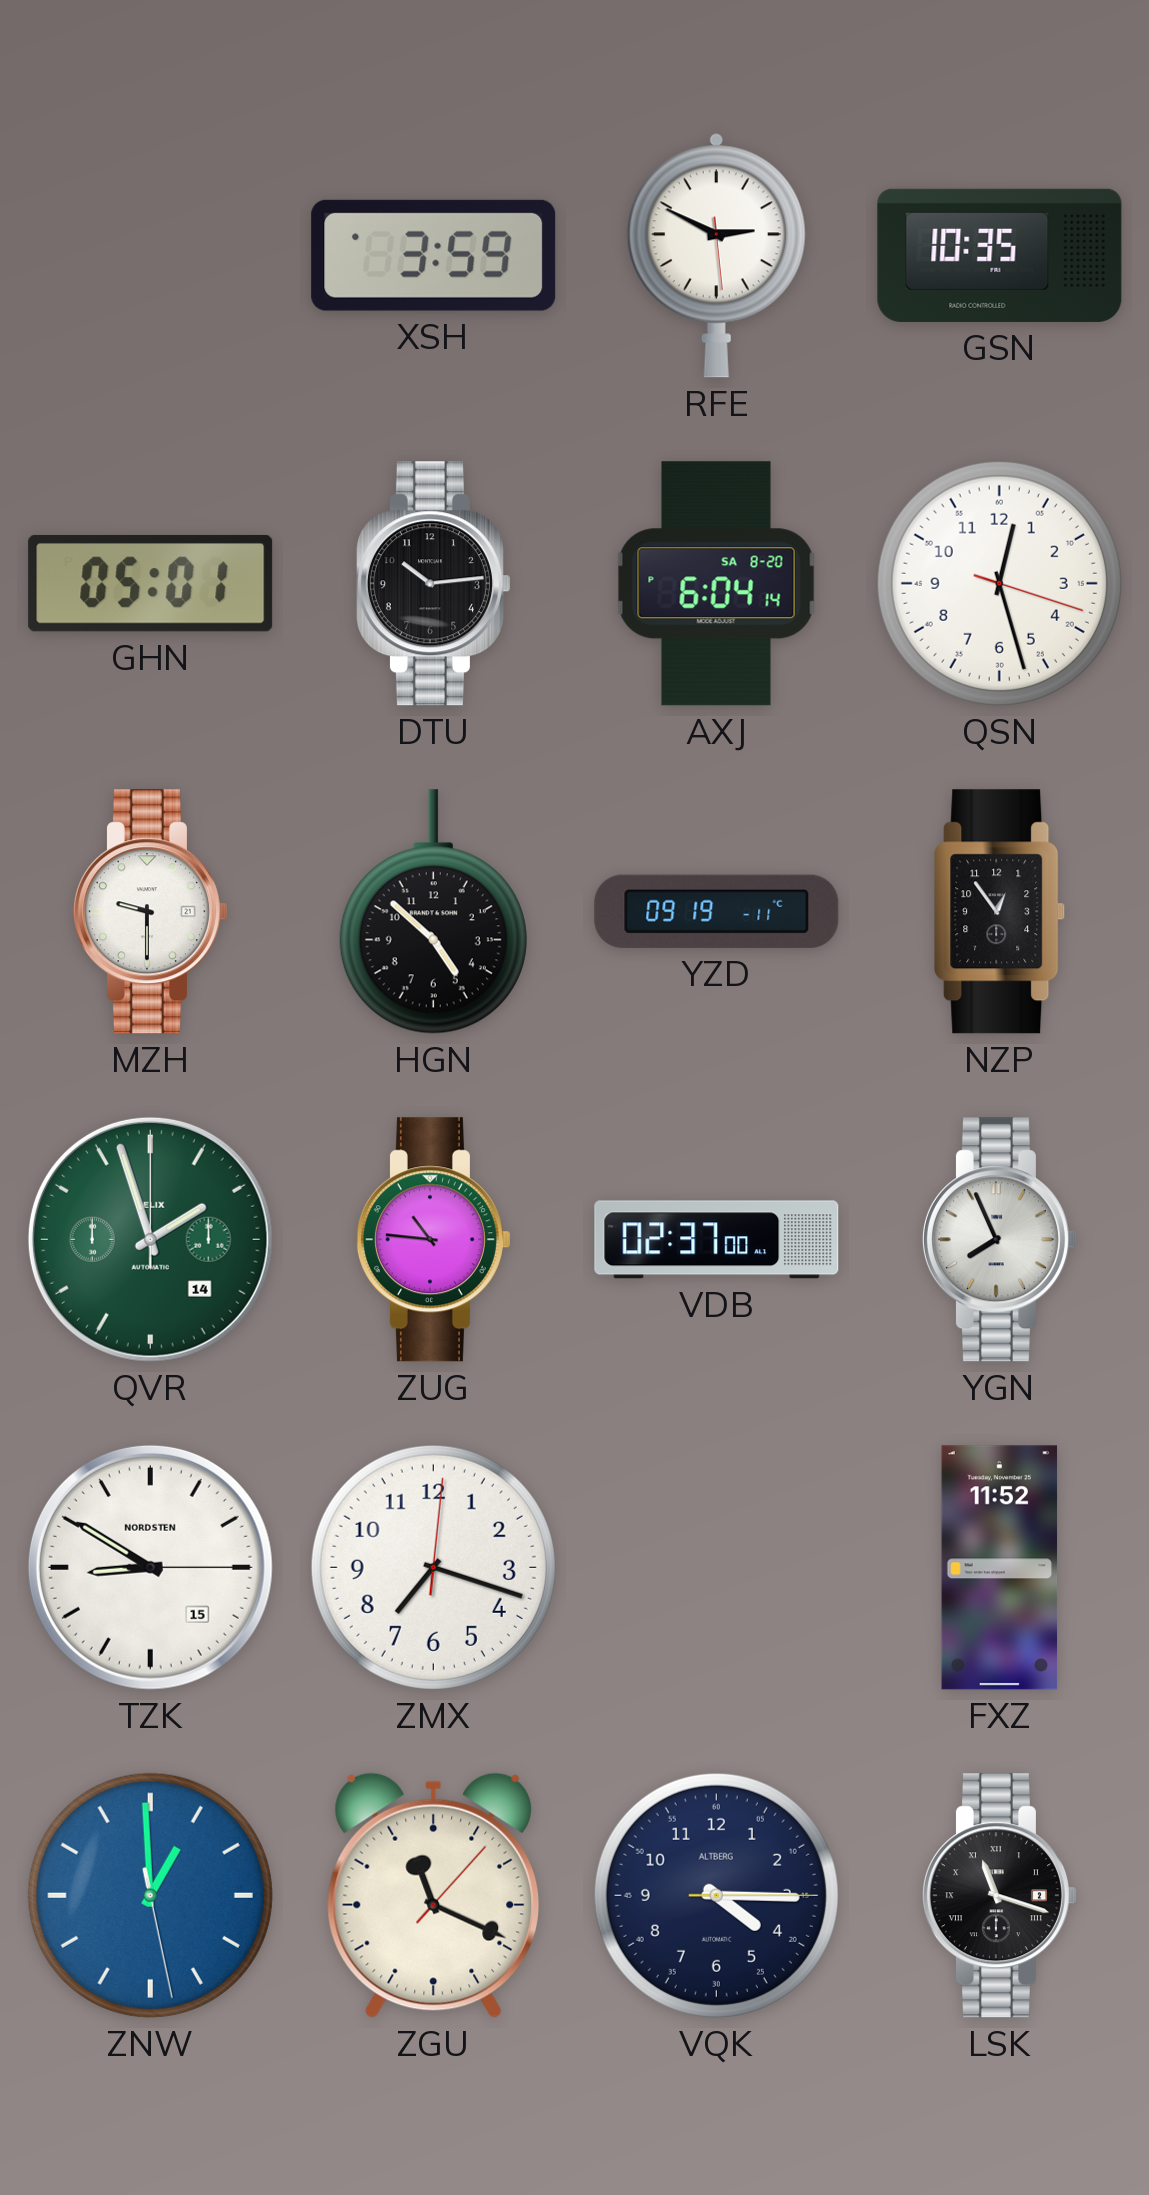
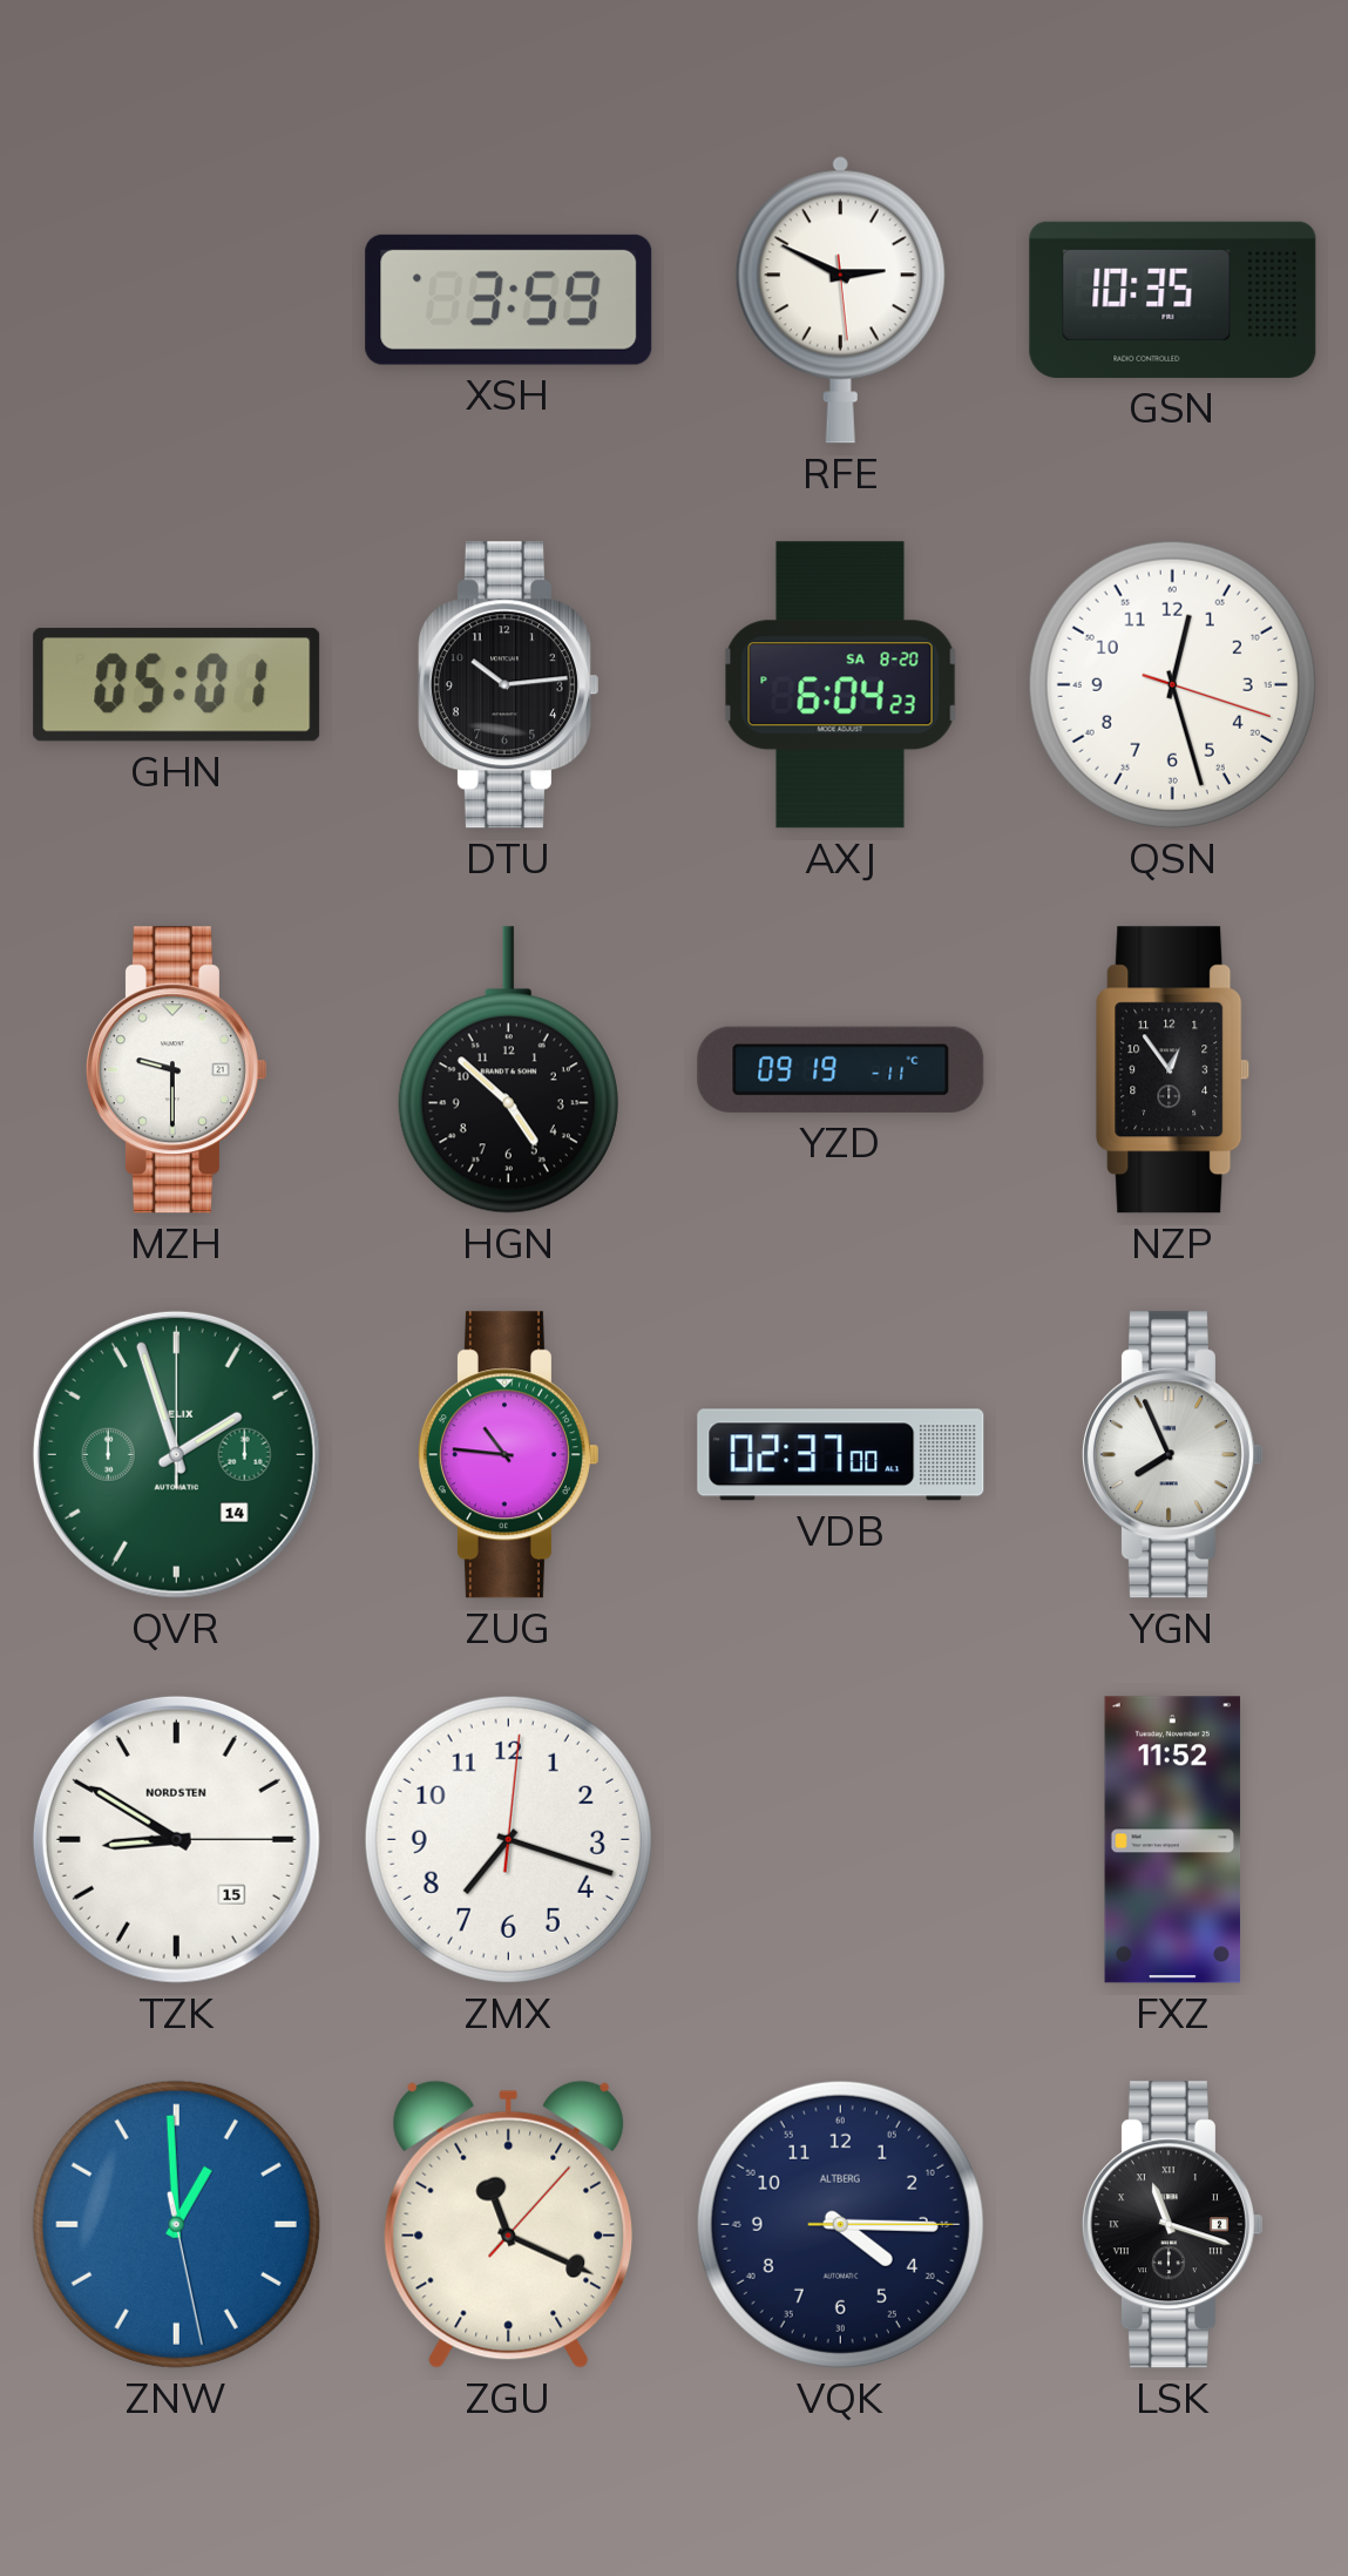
AXJ: 6:04:14 PM -> 6:04:23 PM
